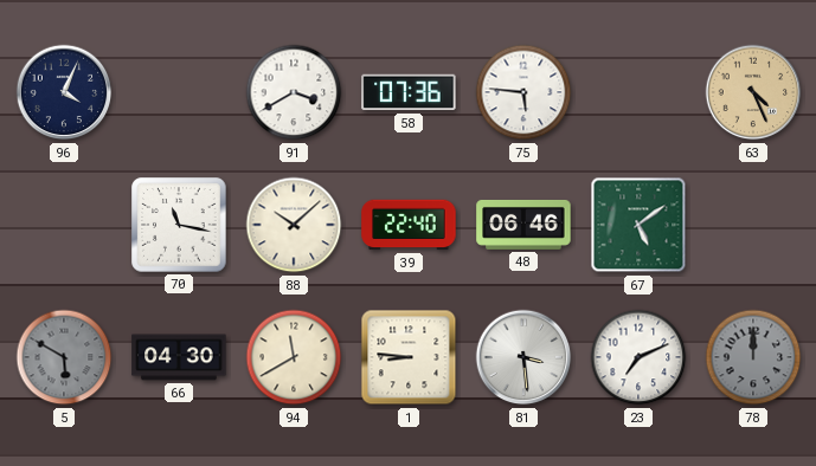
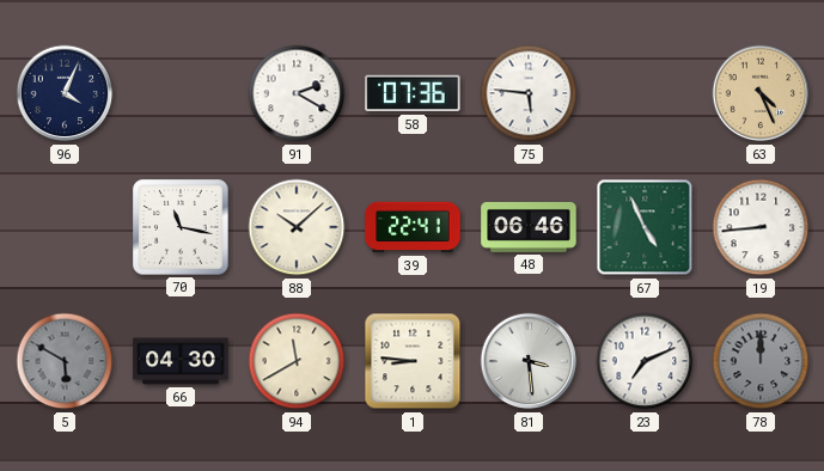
91: 3:40 -> 2:20
39: 22:40 -> 22:41
67: 5:09 -> 4:56
19: none -> 8:44
